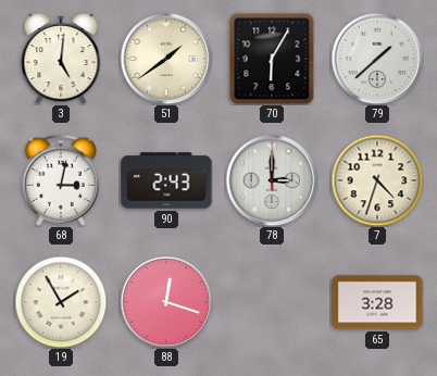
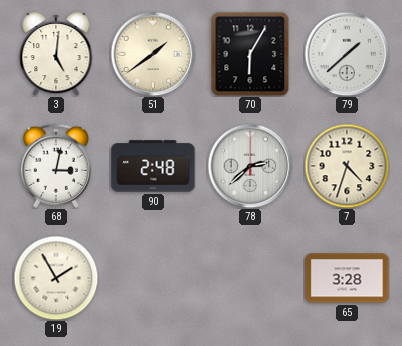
90: 2:43 -> 2:48
78: 3:00 -> 2:38
88: 12:18 -> none
